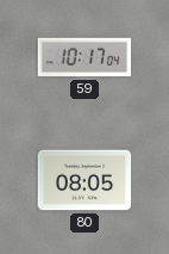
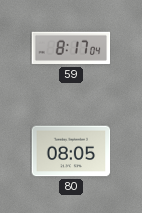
59: 10:17 -> 8:17
